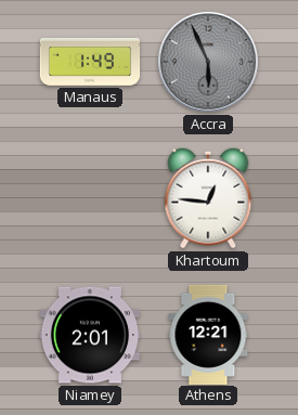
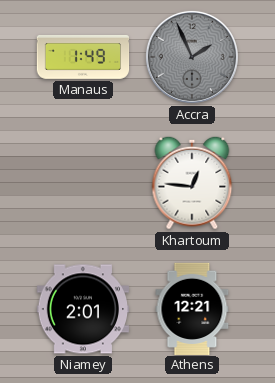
Accra: 5:56 -> 1:56
